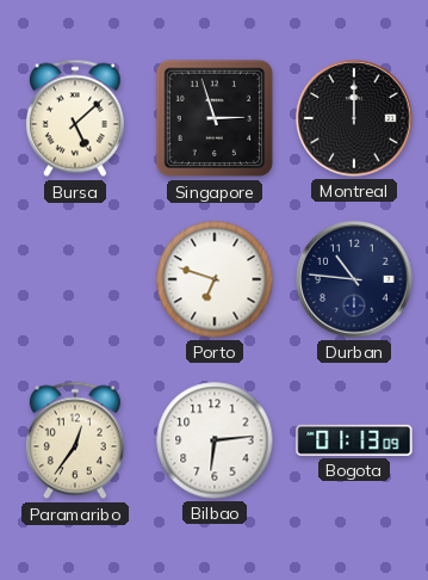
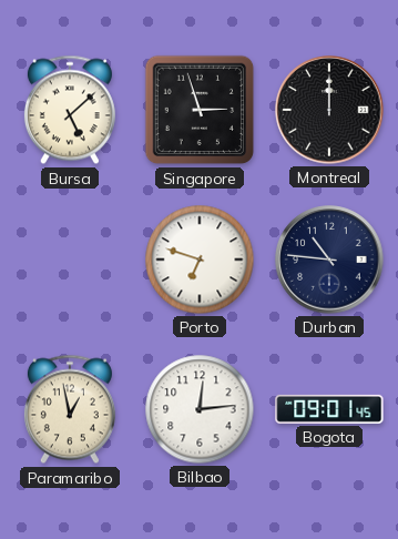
Paramaribo: 12:36 -> 12:58
Bilbao: 6:14 -> 12:14
Bogota: 01:13 -> 09:01
